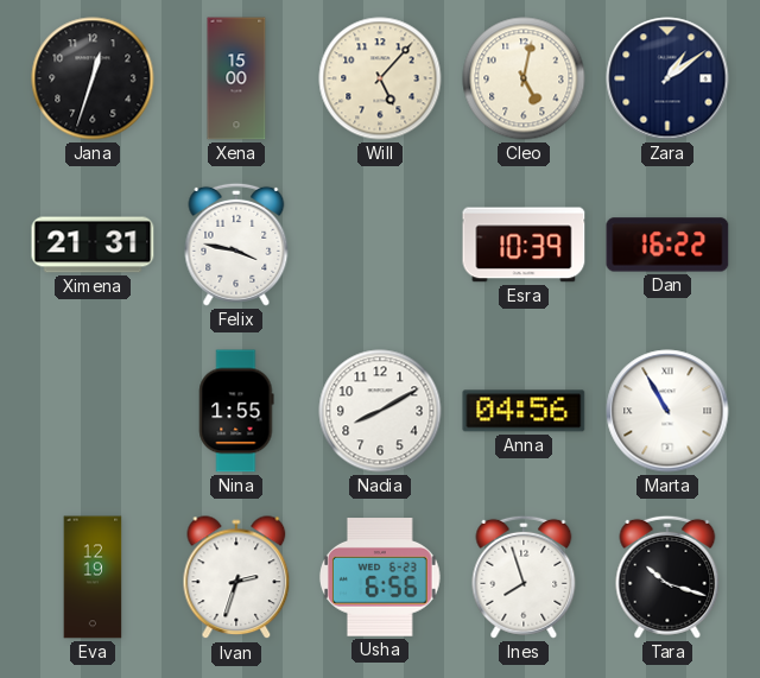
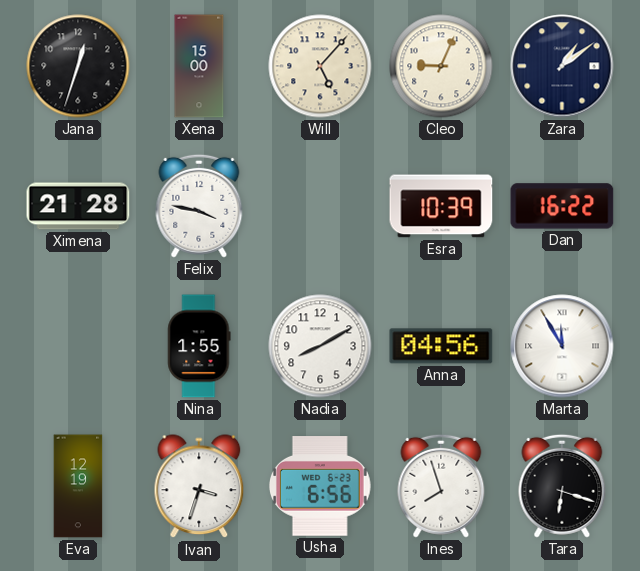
Cleo: 5:02 -> 9:04
Ximena: 21:31 -> 21:28
Marta: 10:55 -> 11:55
Ivan: 2:33 -> 3:33
Tara: 10:18 -> 6:18
